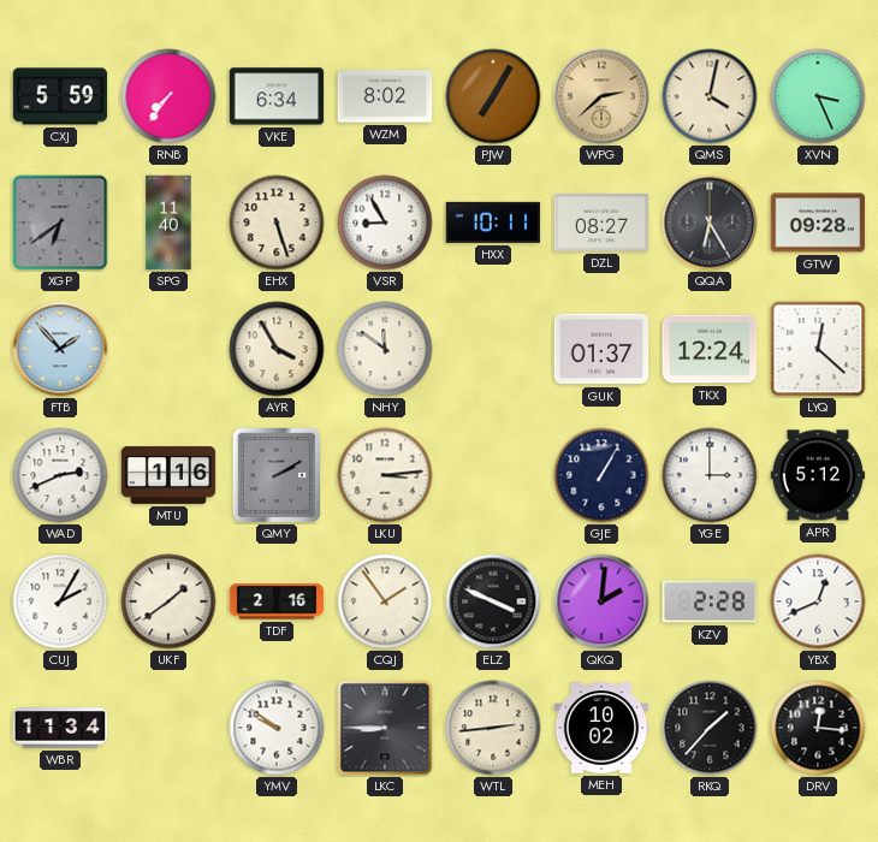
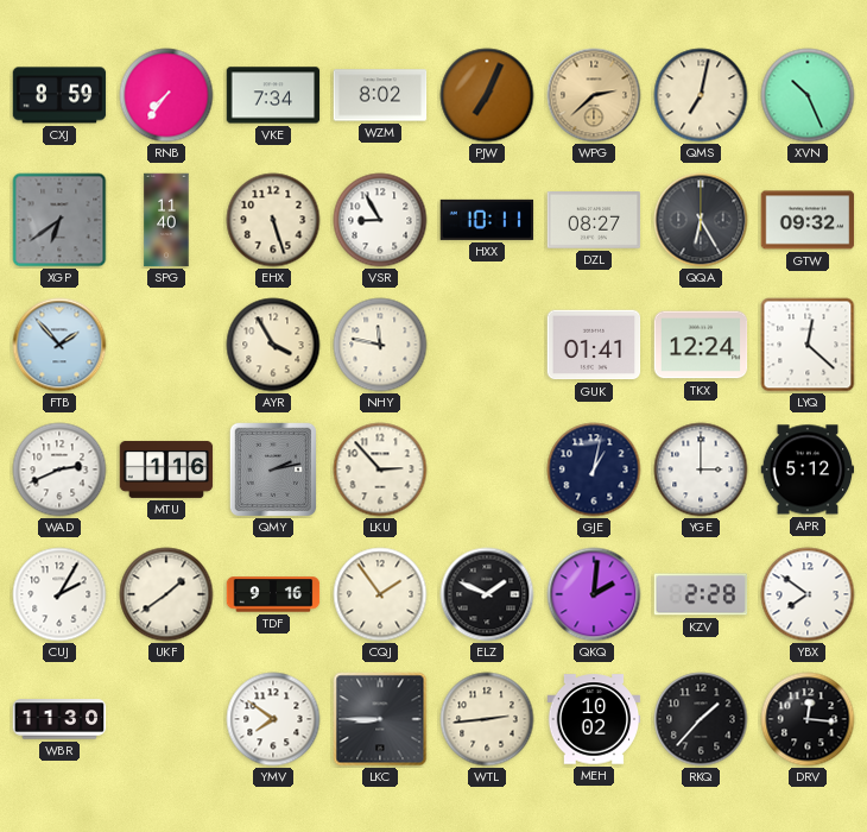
CXJ: 5:59 -> 8:59
VKE: 6:34 -> 7:34
PJW: 7:05 -> 7:04
QMS: 4:02 -> 7:02
XVN: 3:26 -> 10:26
GTW: 09:28 -> 09:32
NHY: 11:51 -> 11:47
GUK: 01:37 -> 01:41
QMY: 2:10 -> 2:13
LKU: 3:14 -> 2:53
GJE: 1:05 -> 1:02
TDF: 2:16 -> 9:16
ELZ: 3:49 -> 1:49
YBX: 12:41 -> 7:51
WBR: 11:34 -> 11:30
YMV: 9:51 -> 7:51
